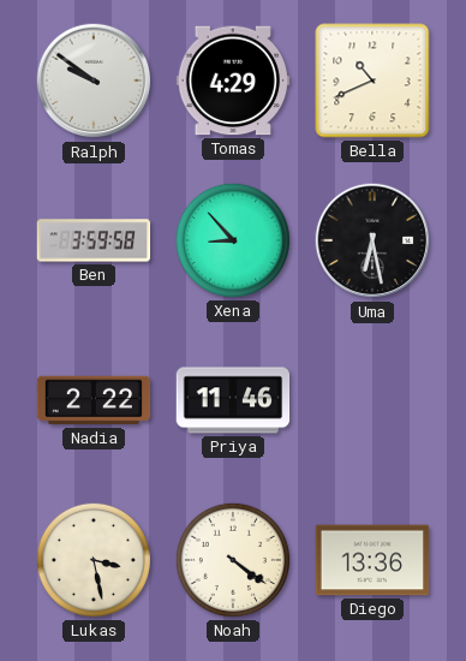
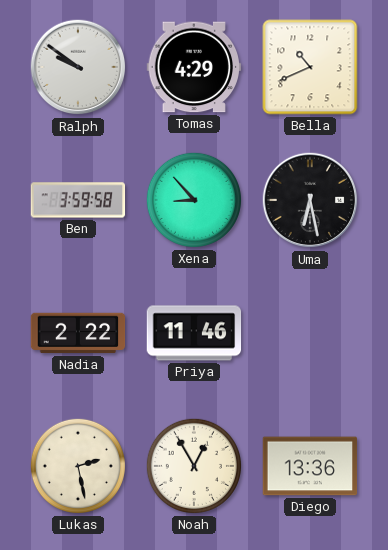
Lukas: 3:28 -> 2:28
Noah: 4:21 -> 12:55
